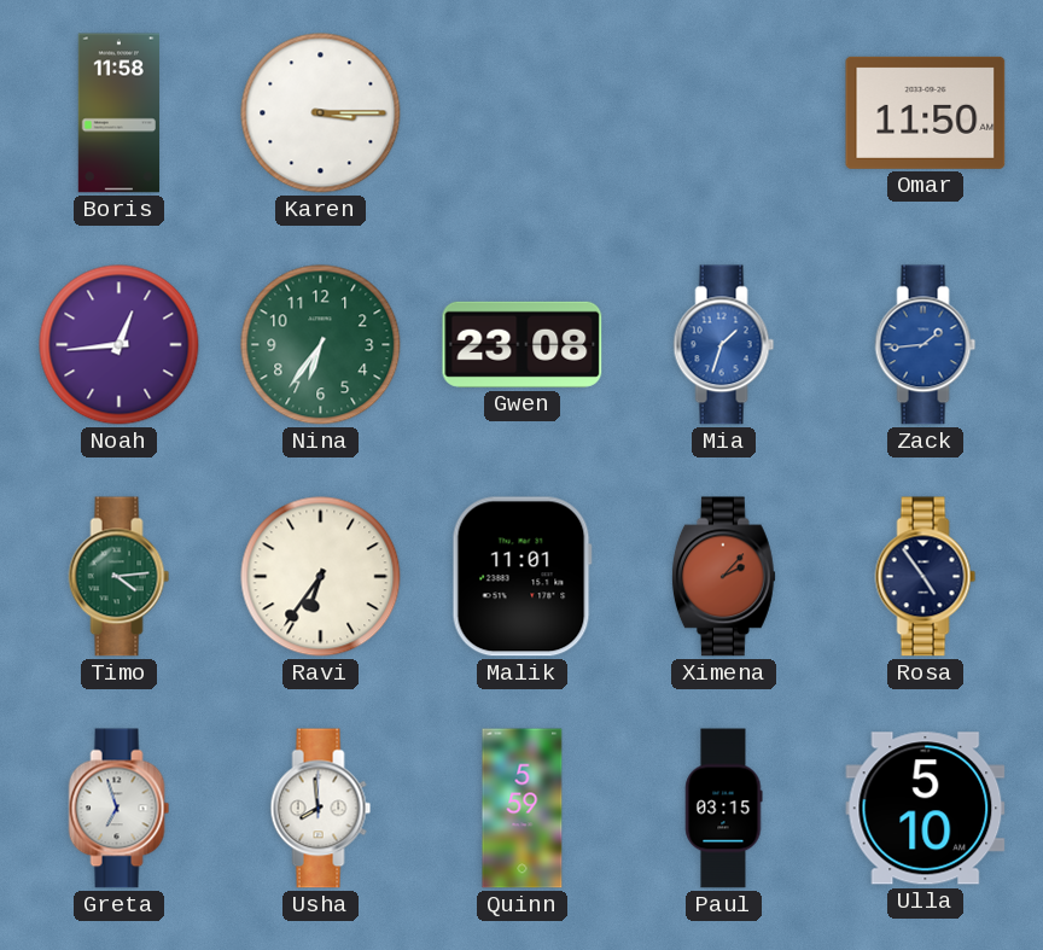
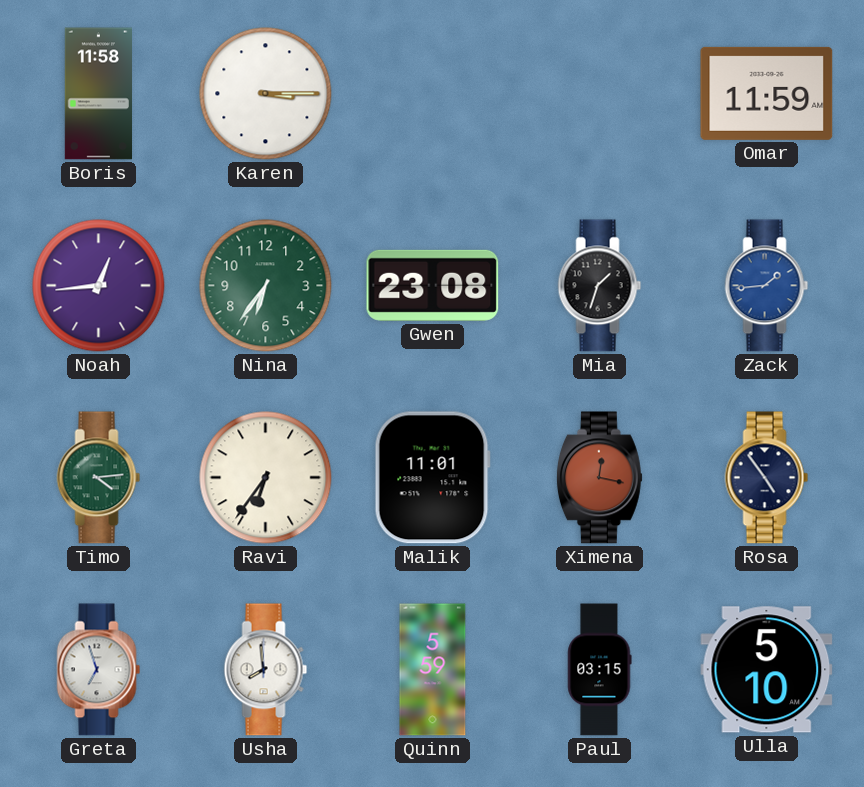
Omar: 11:50 -> 11:59
Mia dial: blue -> black
Ximena: 2:07 -> 12:17
